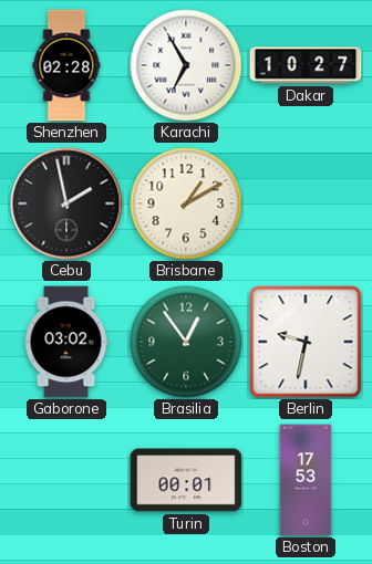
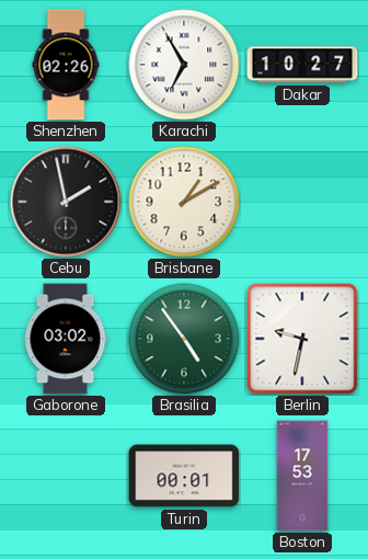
Shenzhen: 02:28 -> 02:26
Brasilia: 12:54 -> 4:54
